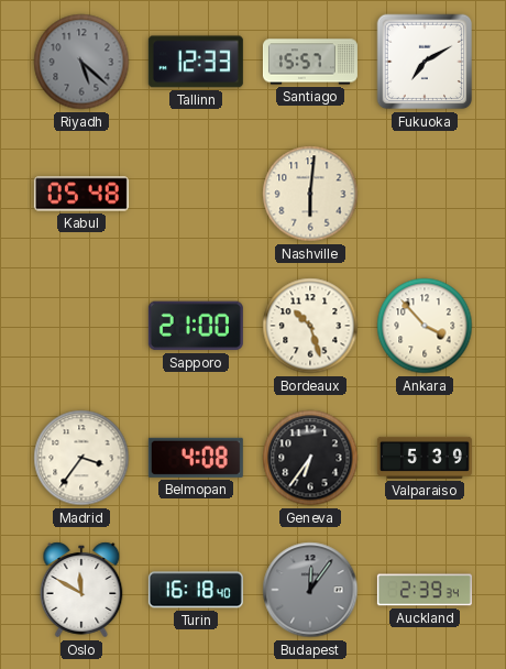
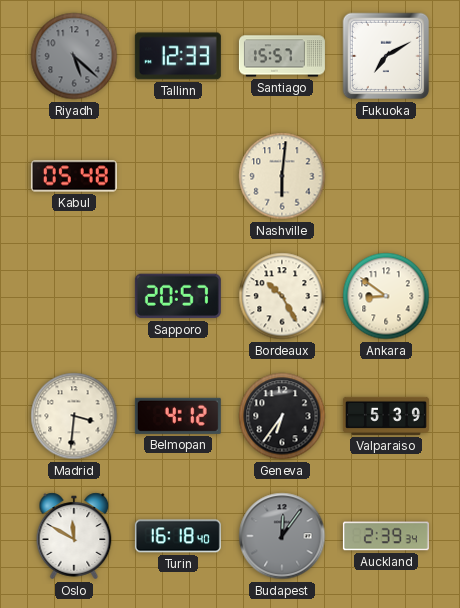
Sapporo: 21:00 -> 20:57
Bordeaux: 10:27 -> 10:25
Ankara: 3:53 -> 8:51
Madrid: 3:36 -> 3:31
Belmopan: 4:08 -> 4:12
